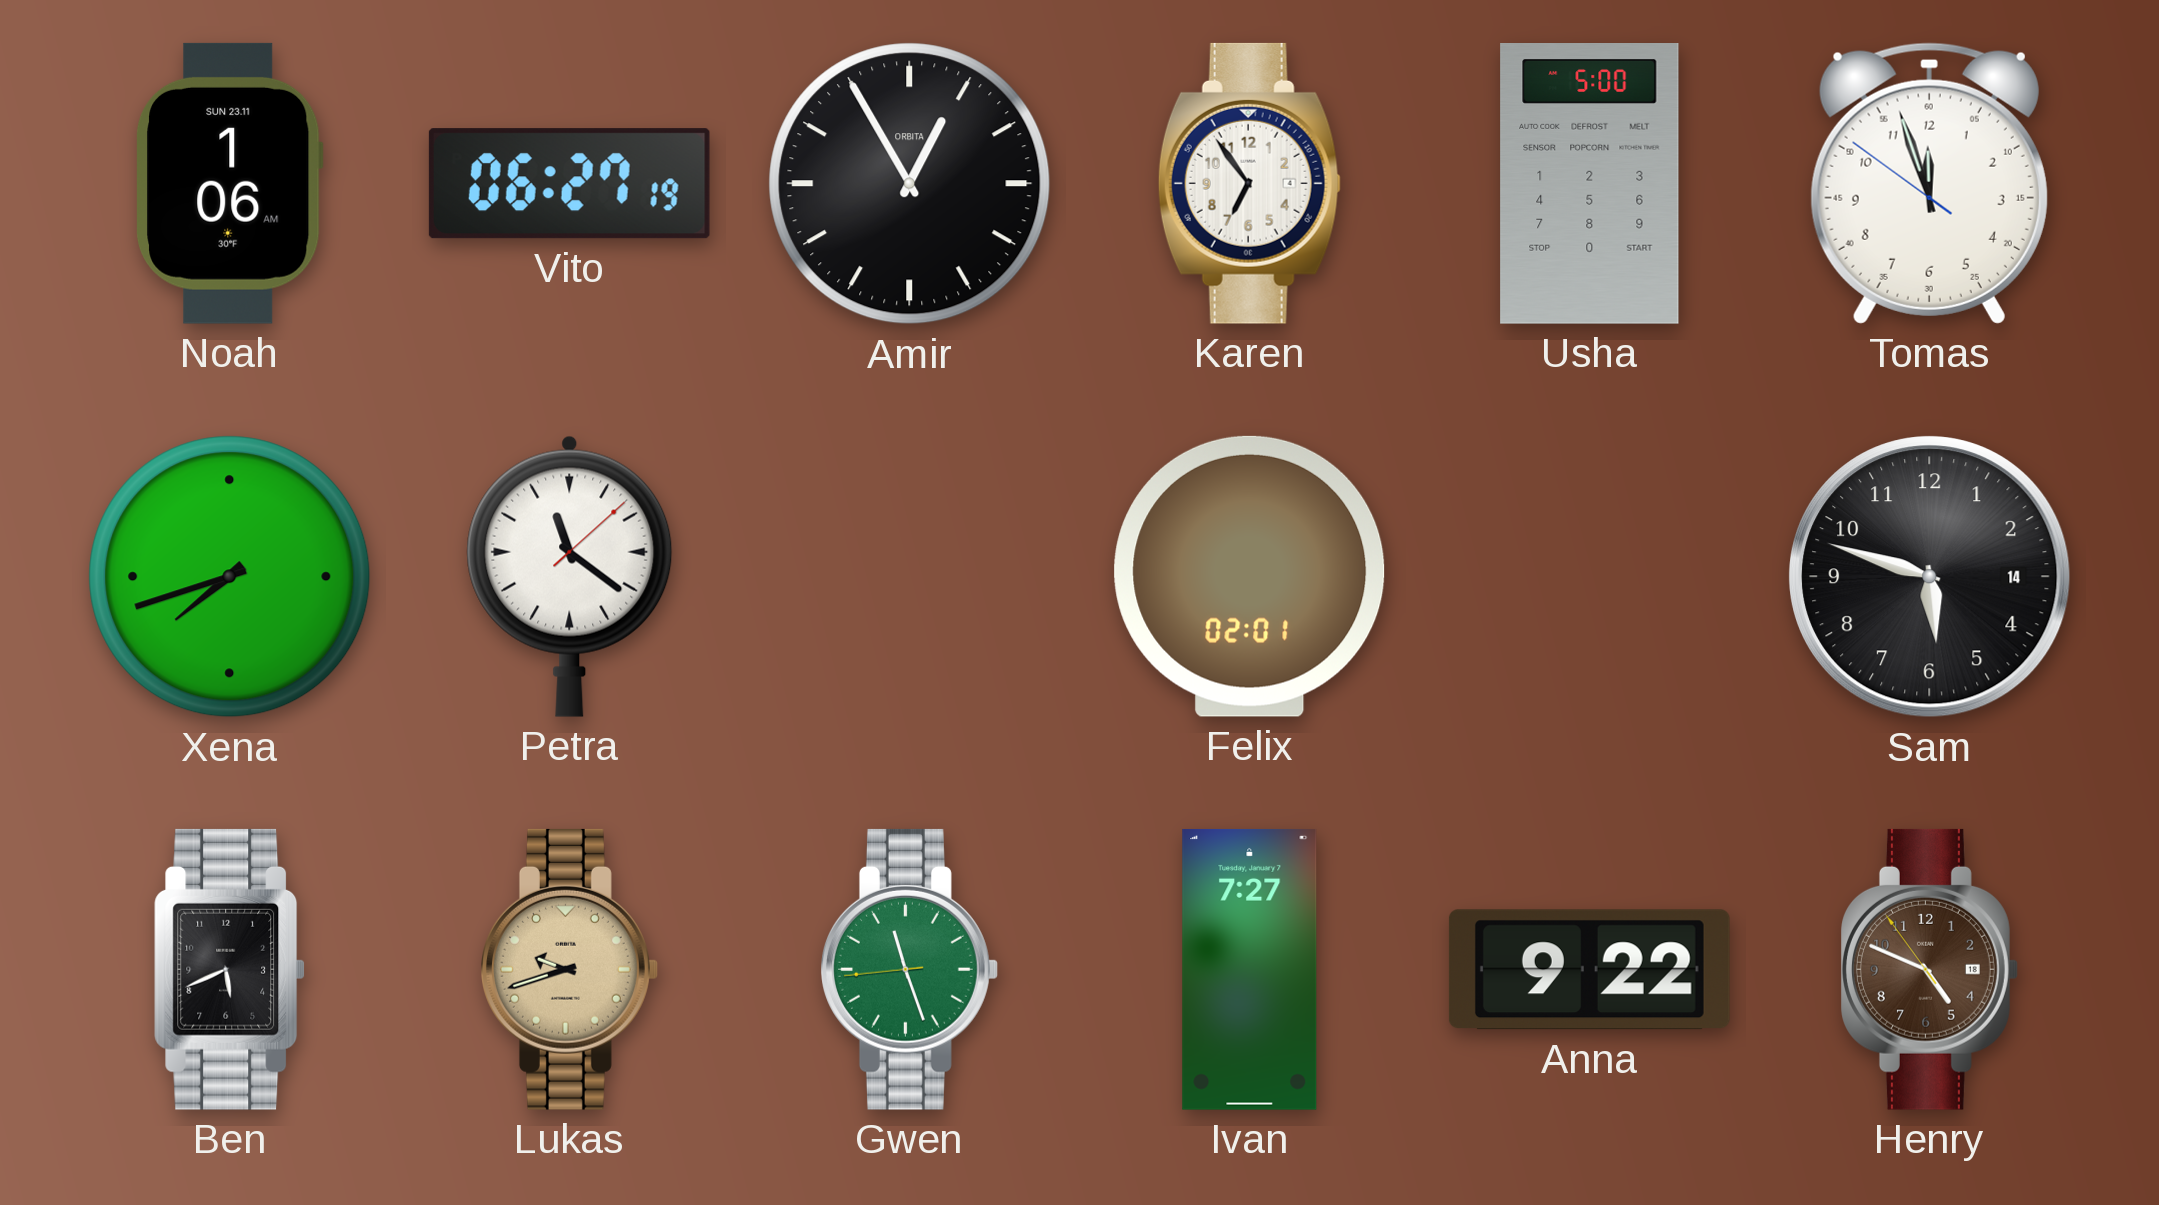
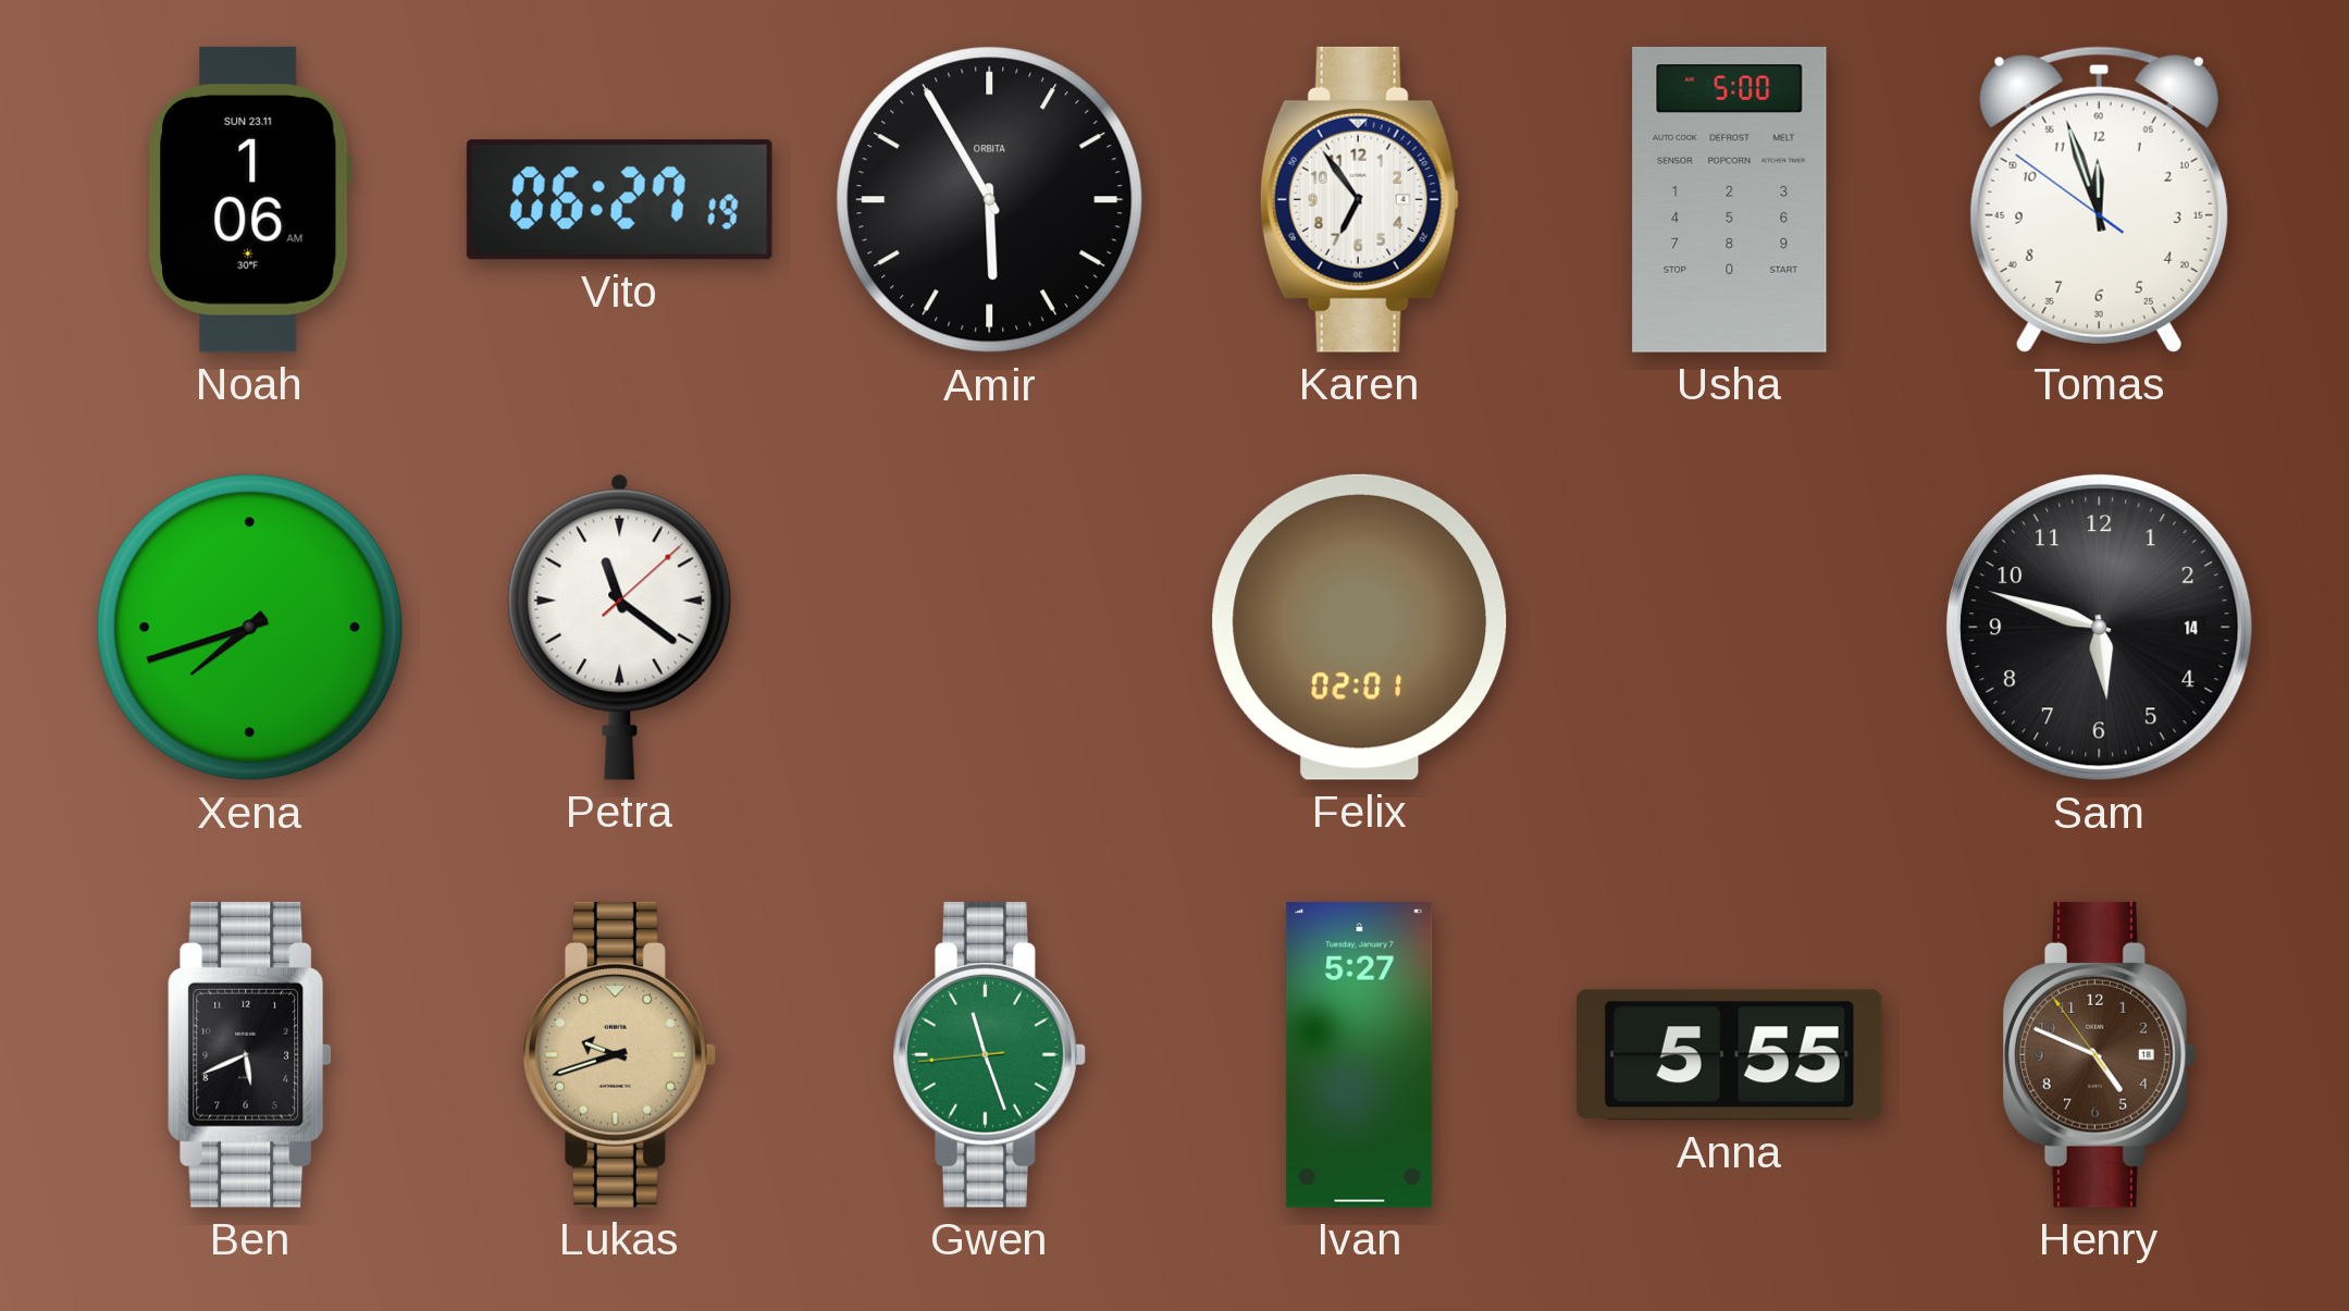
Amir: 12:55 -> 5:55
Ivan: 7:27 -> 5:27
Anna: 9:22 -> 5:55
